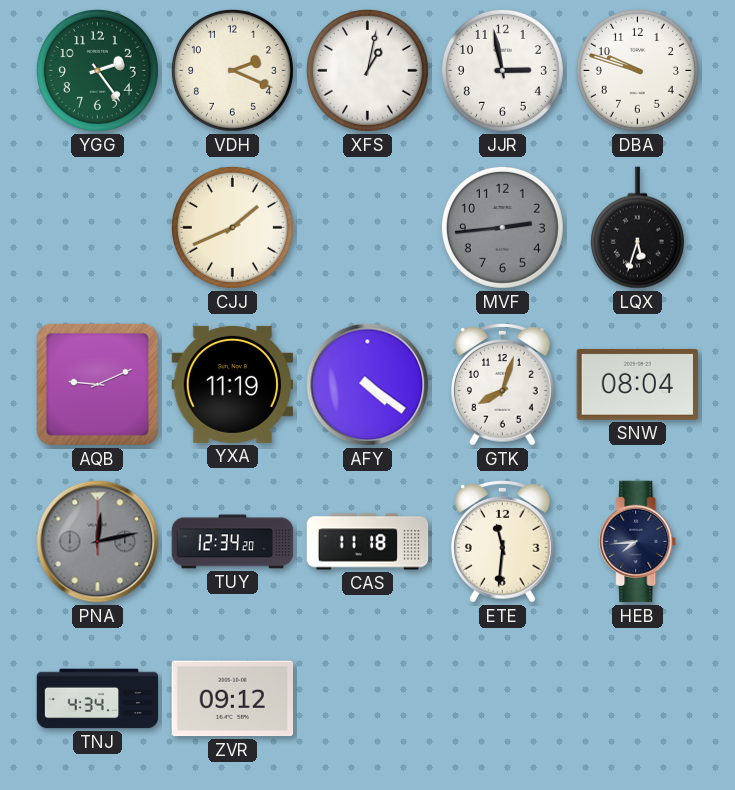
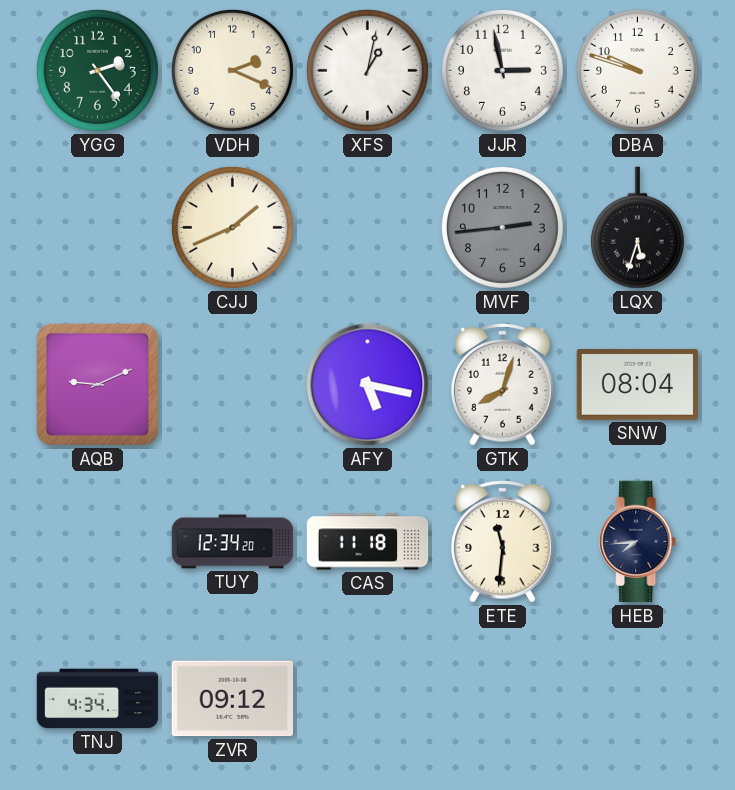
YXA: 11:19 -> none
AFY: 4:21 -> 5:17
PNA: 12:13 -> none
